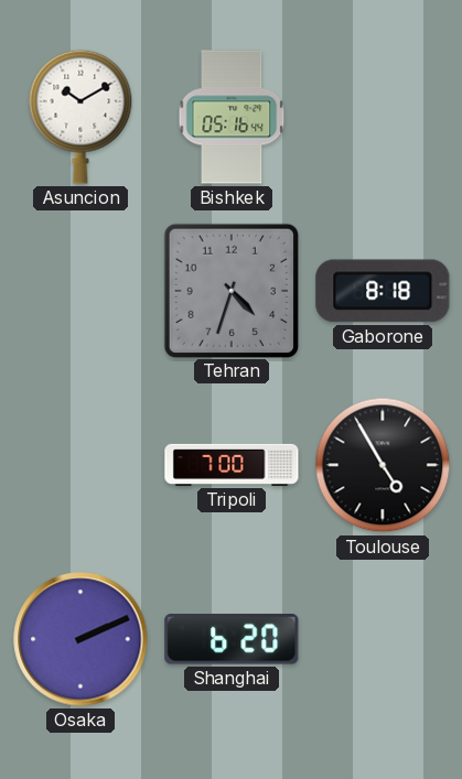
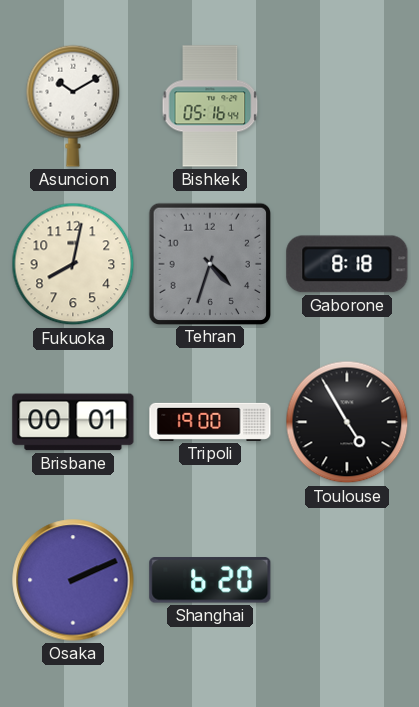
Fukuoka: none -> 8:02
Brisbane: none -> 00:01
Tripoli: 7:00 -> 19:00
